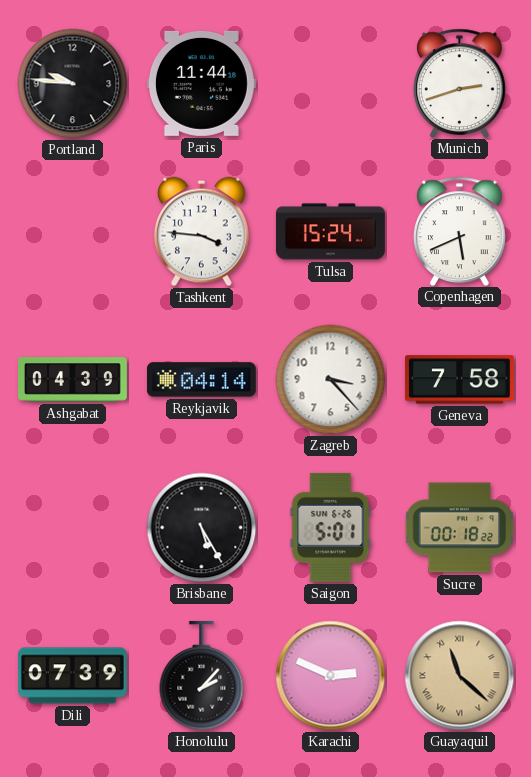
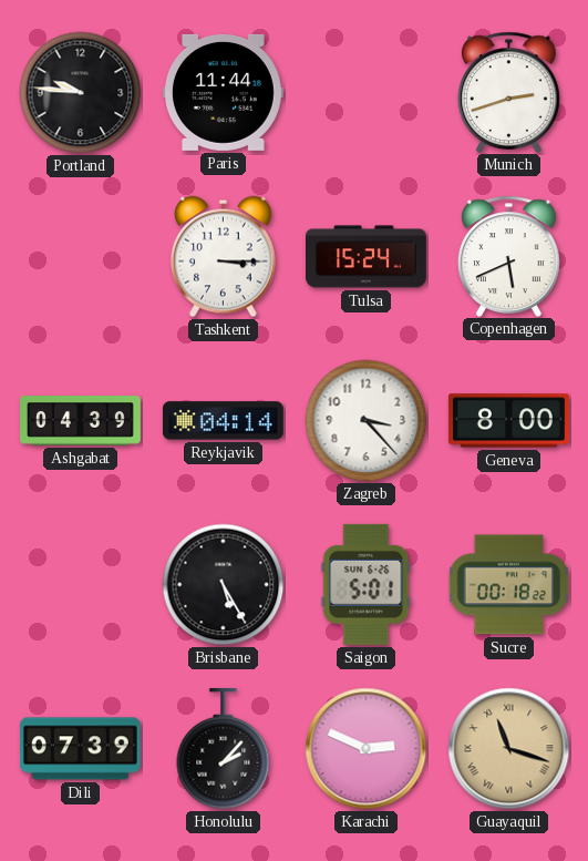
Tashkent: 3:46 -> 3:15
Geneva: 7:58 -> 8:00
Guayaquil: 11:22 -> 11:18
